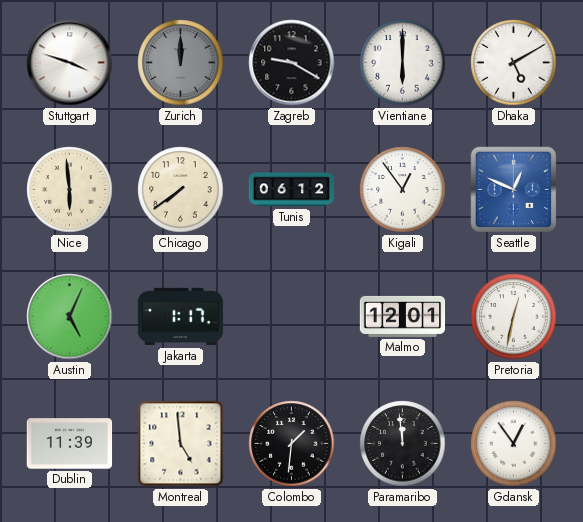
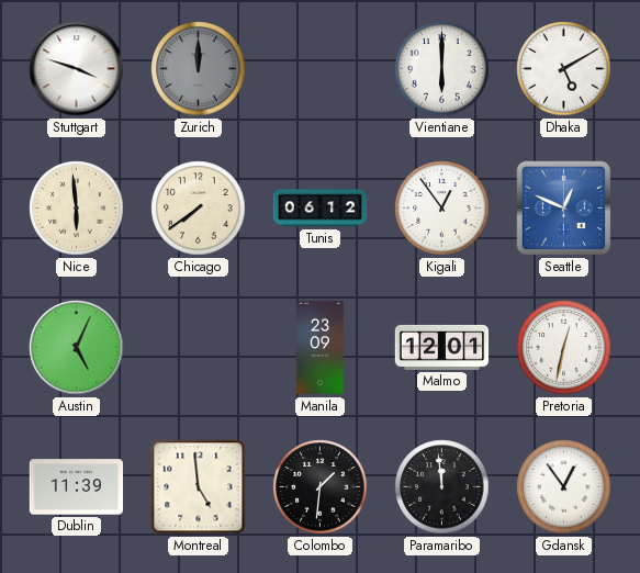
Zagreb: 9:20 -> none
Jakarta: 1:17 -> none
Manila: none -> 23:09
